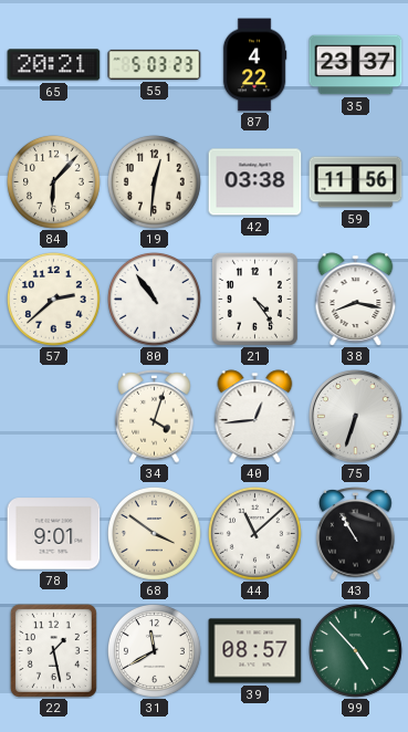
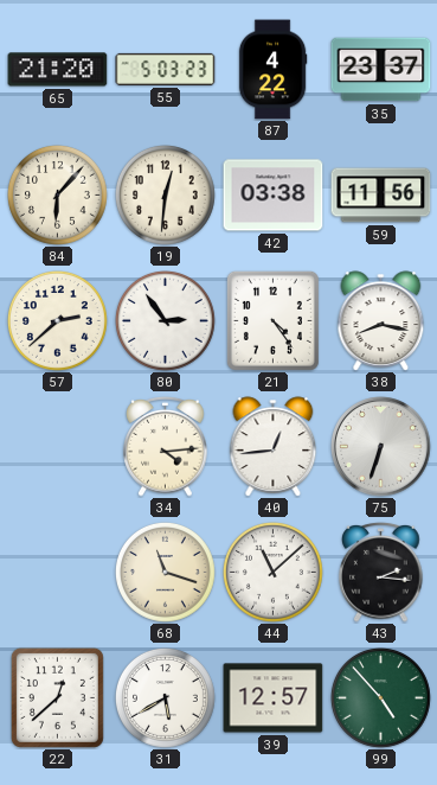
65: 20:21 -> 21:20
80: 10:54 -> 2:54
34: 4:03 -> 4:14
78: 9:01 -> none
68: 3:51 -> 11:18
43: 10:55 -> 2:16
22: 1:28 -> 12:38
31: 11:40 -> 5:40
39: 08:57 -> 12:57
